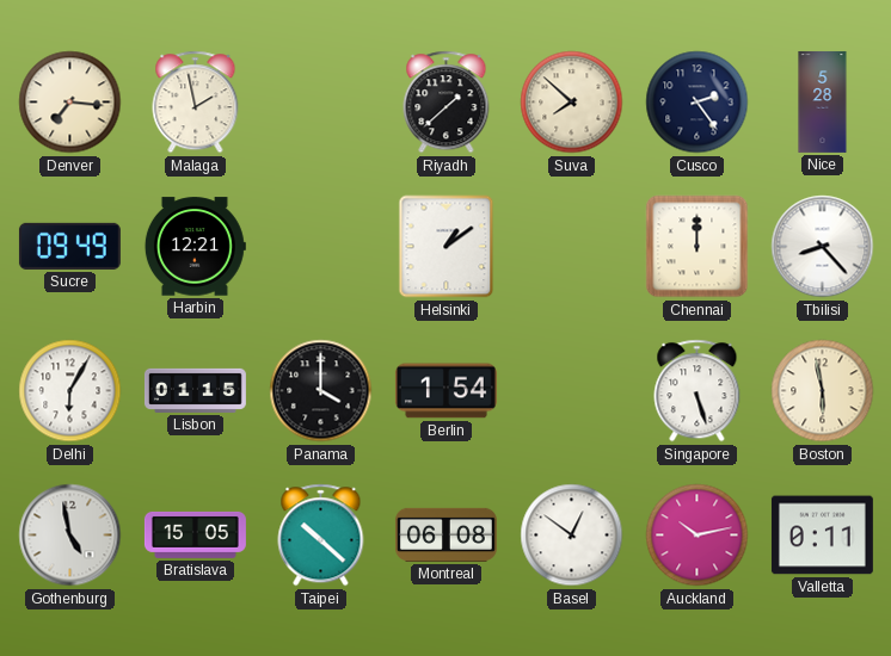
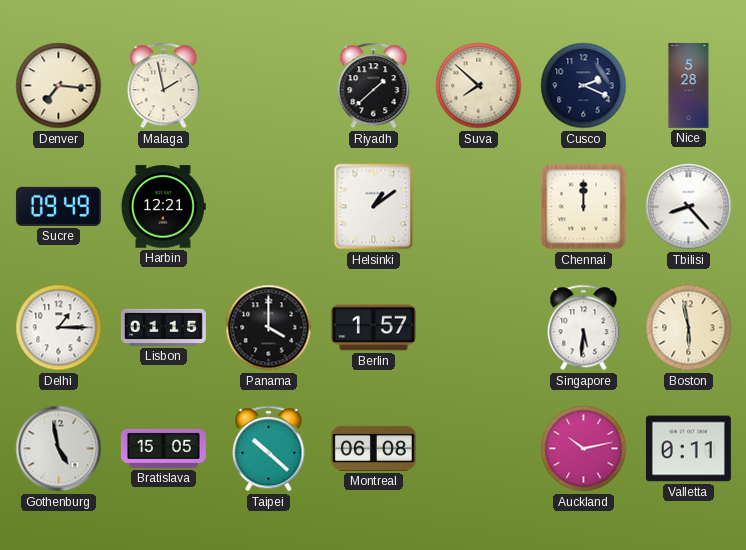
Cusco: 2:24 -> 2:19
Delhi: 6:05 -> 1:15
Berlin: 1:54 -> 1:57
Singapore: 5:27 -> 5:31
Basel: 12:51 -> none
